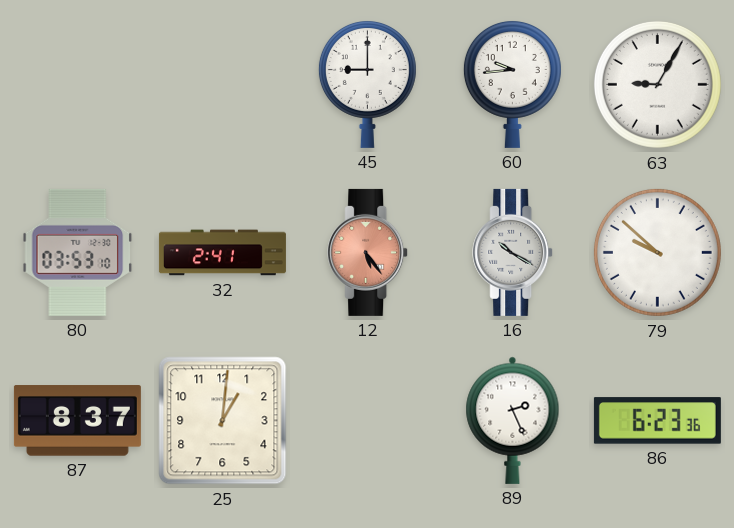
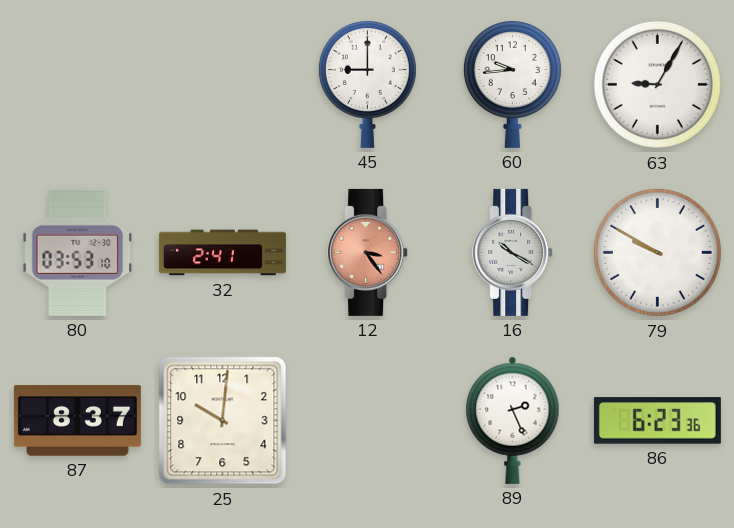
12: 5:24 -> 3:24
79: 9:52 -> 9:50
25: 1:01 -> 10:01
